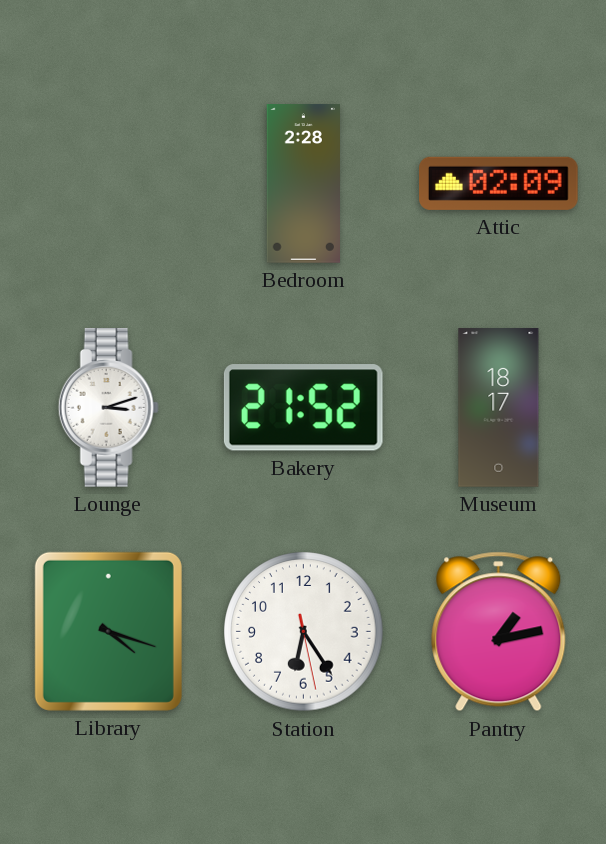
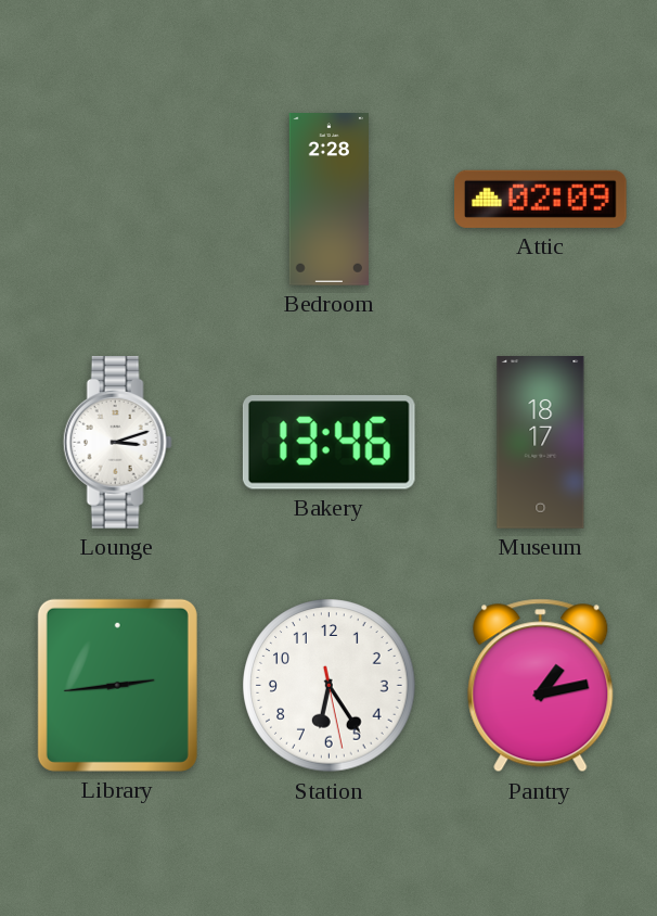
Bakery: 21:52 -> 13:46
Library: 4:18 -> 2:44
